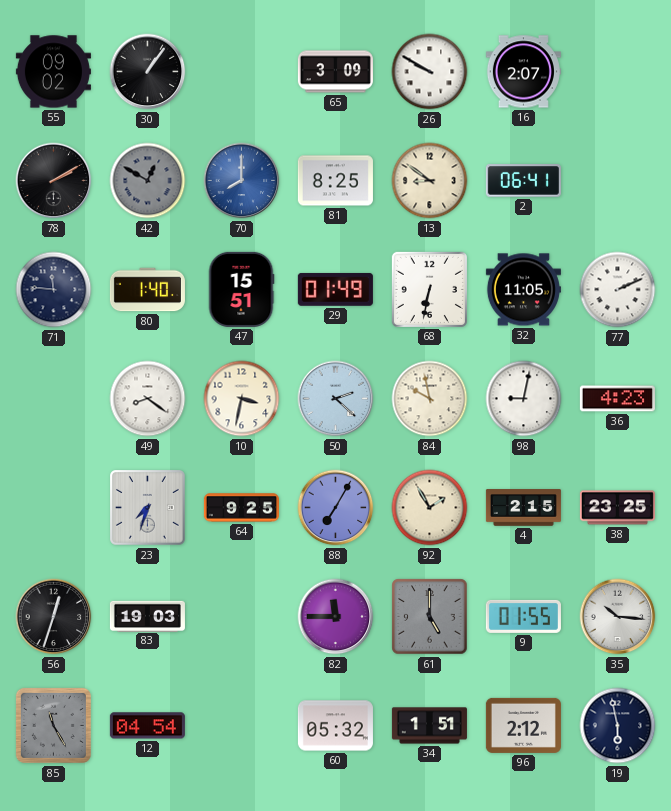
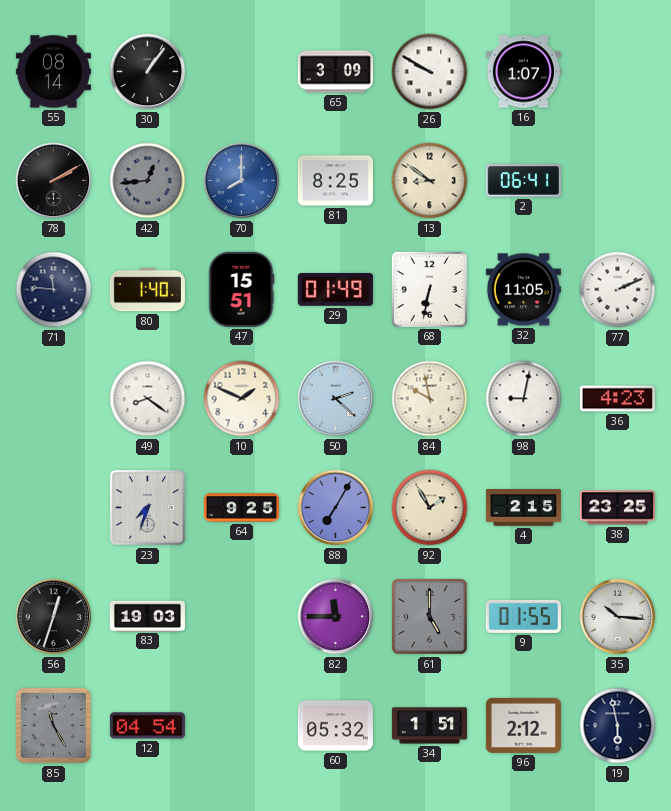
55: 09:02 -> 08:14
16: 2:07 -> 1:07
42: 12:50 -> 12:44
10: 3:32 -> 1:49
